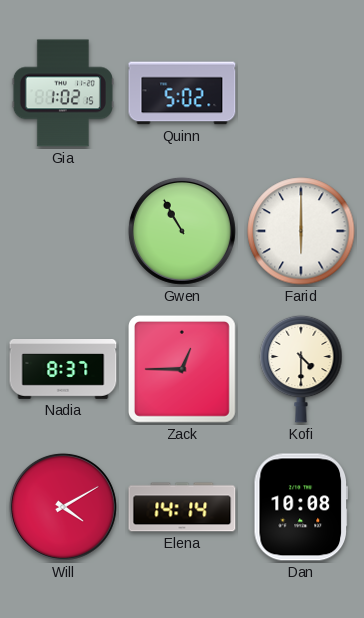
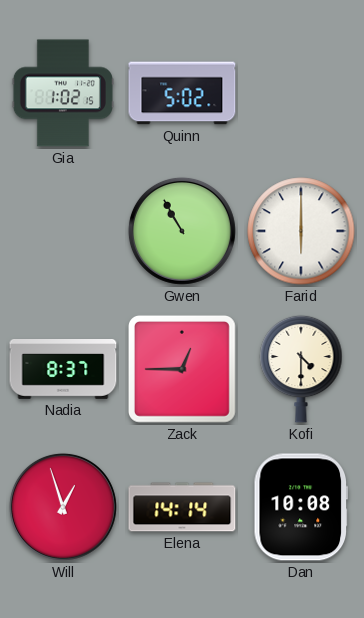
Will: 4:10 -> 12:57
